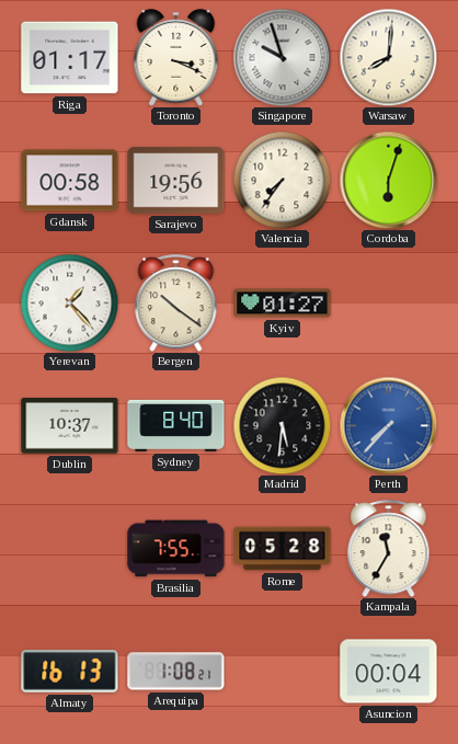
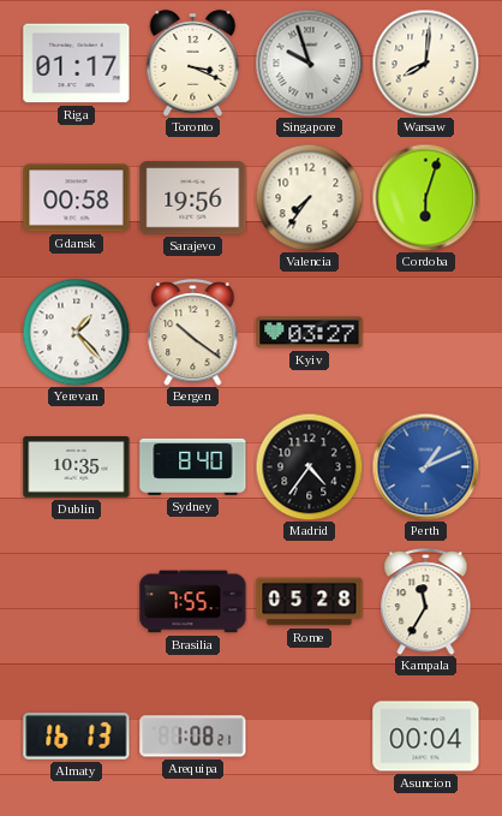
Kyiv: 01:27 -> 03:27
Dublin: 10:37 -> 10:35
Madrid: 5:31 -> 4:36
Perth: 7:37 -> 1:11
